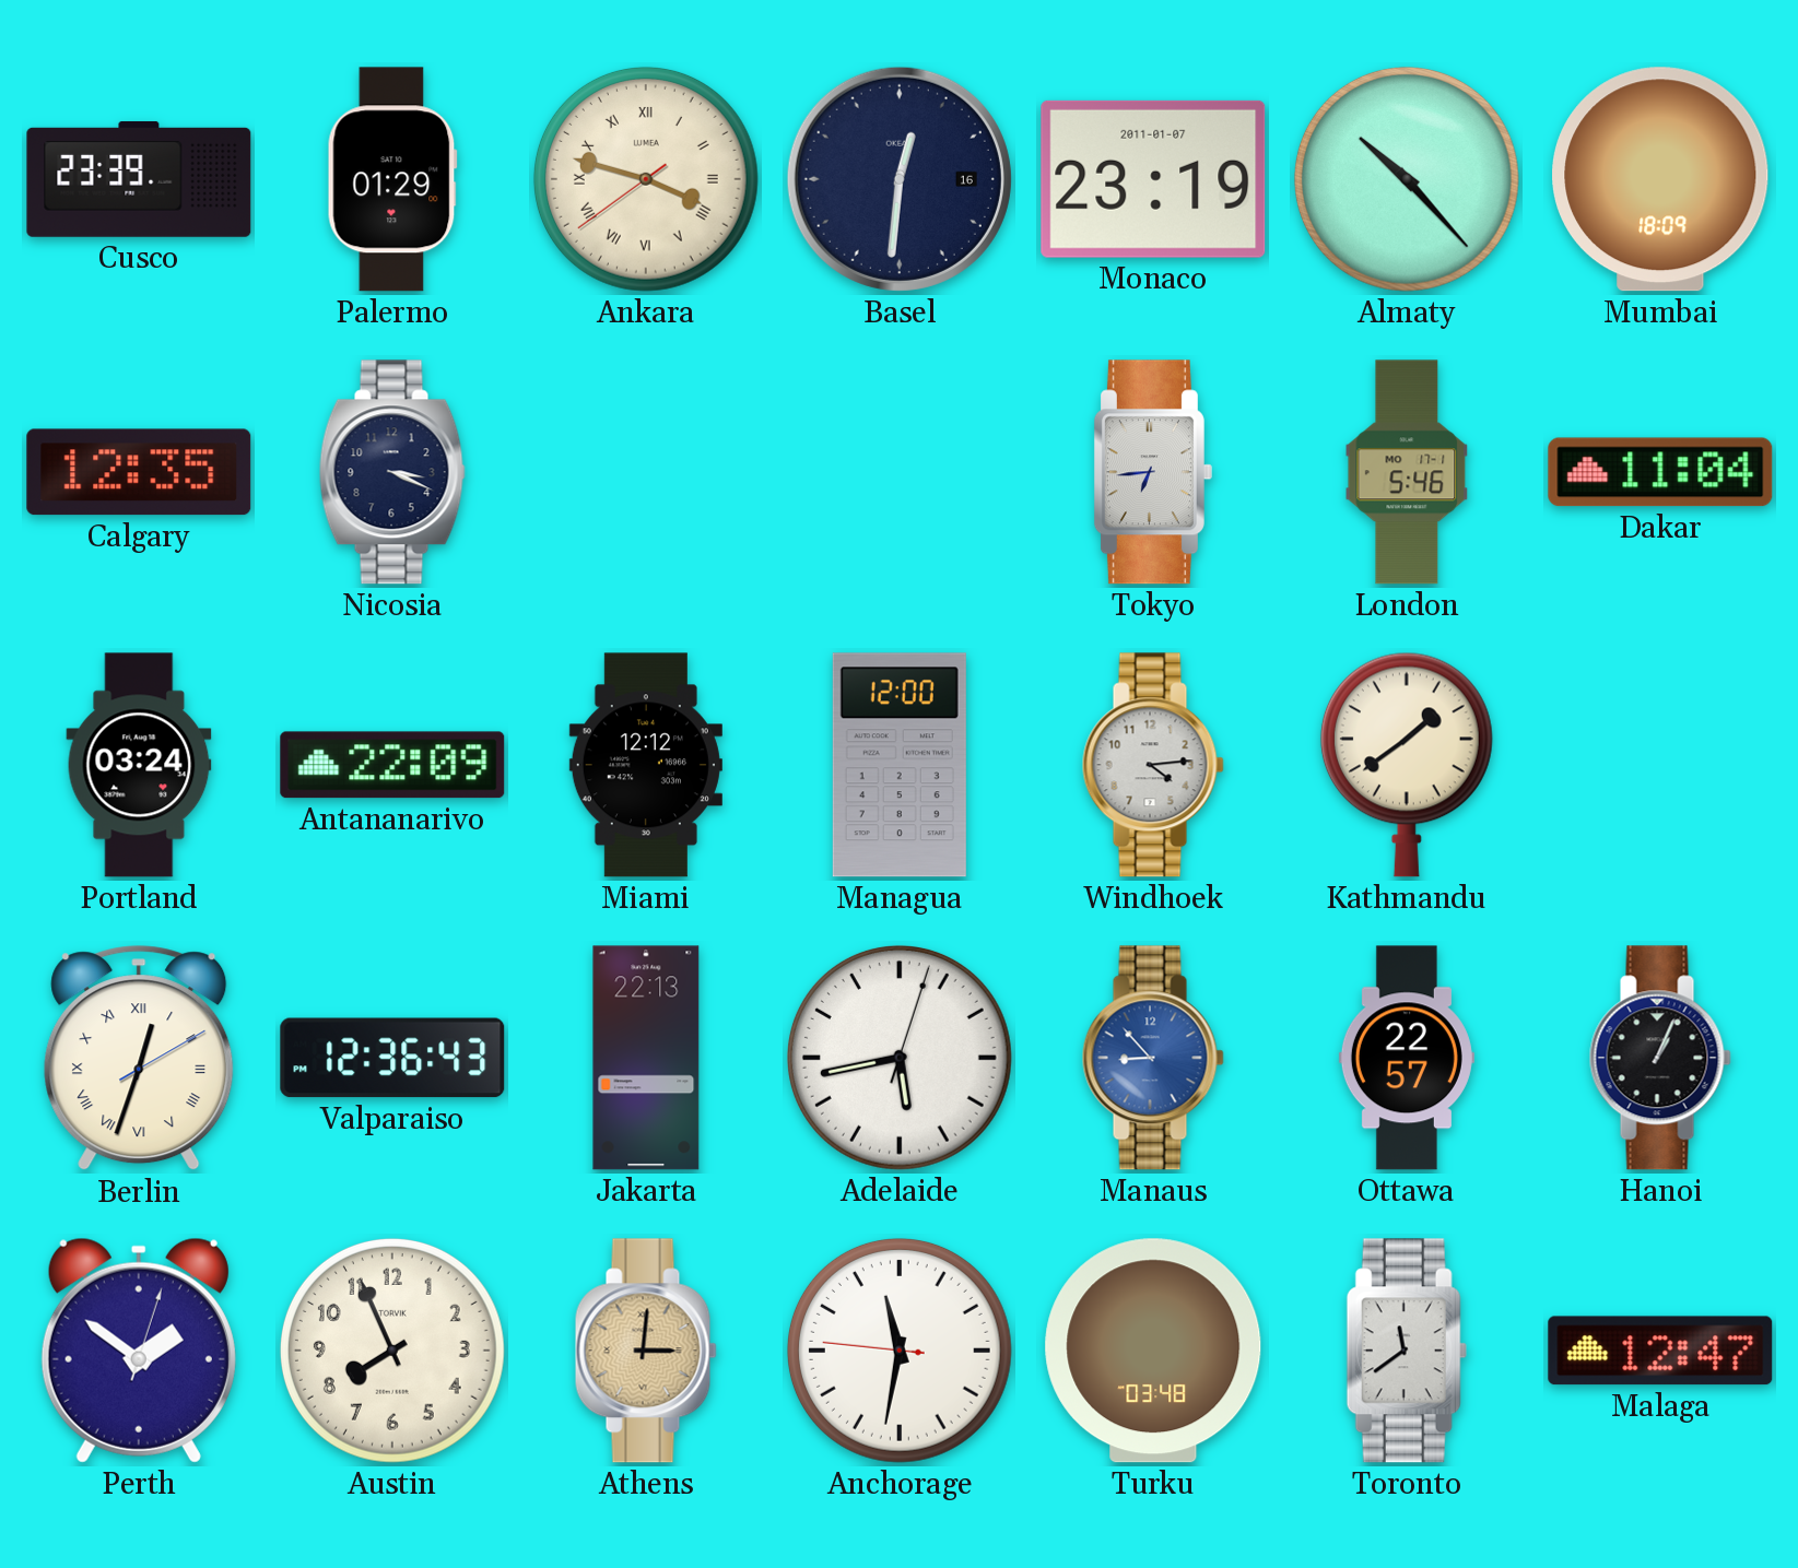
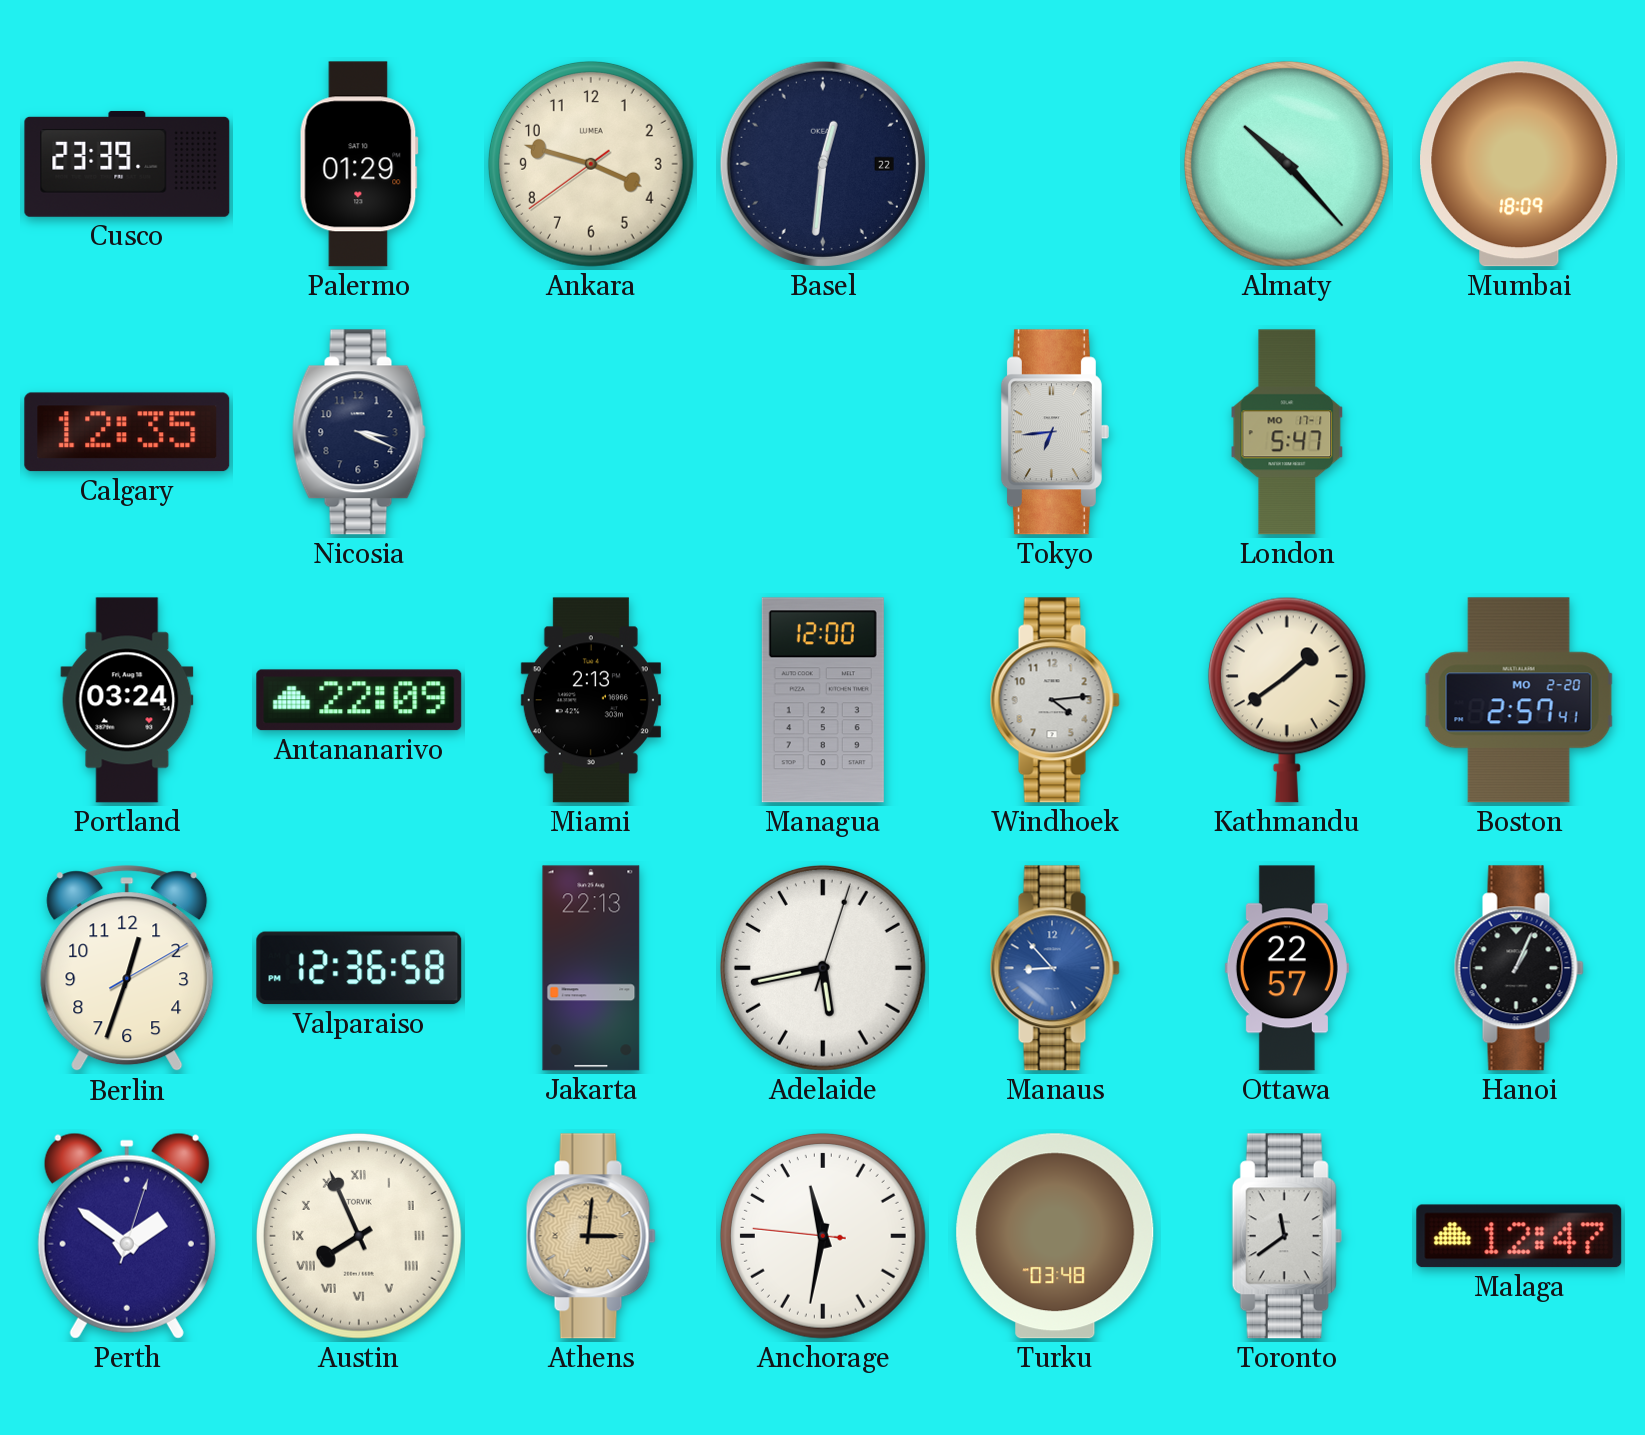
Ankara numerals: Roman -> Arabic
Basel date: 16 -> 22
Monaco: 23:19 -> none
London: 5:46 -> 5:47
Dakar: 11:04 -> none
Miami: 12:12 -> 2:13
Boston: none -> 2:57
Berlin numerals: Roman -> Arabic
Valparaiso: 12:36:43 -> 12:36:58
Austin numerals: Arabic -> Roman
